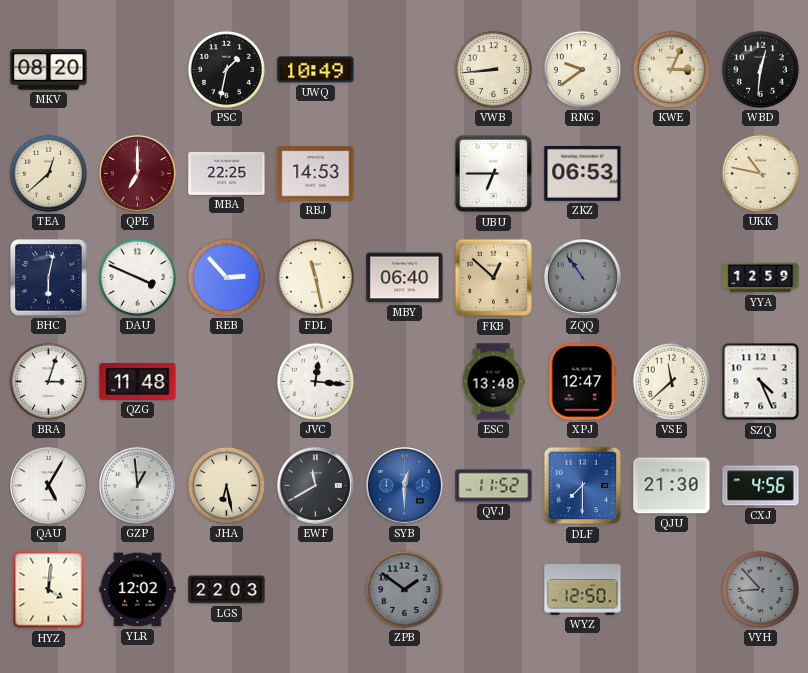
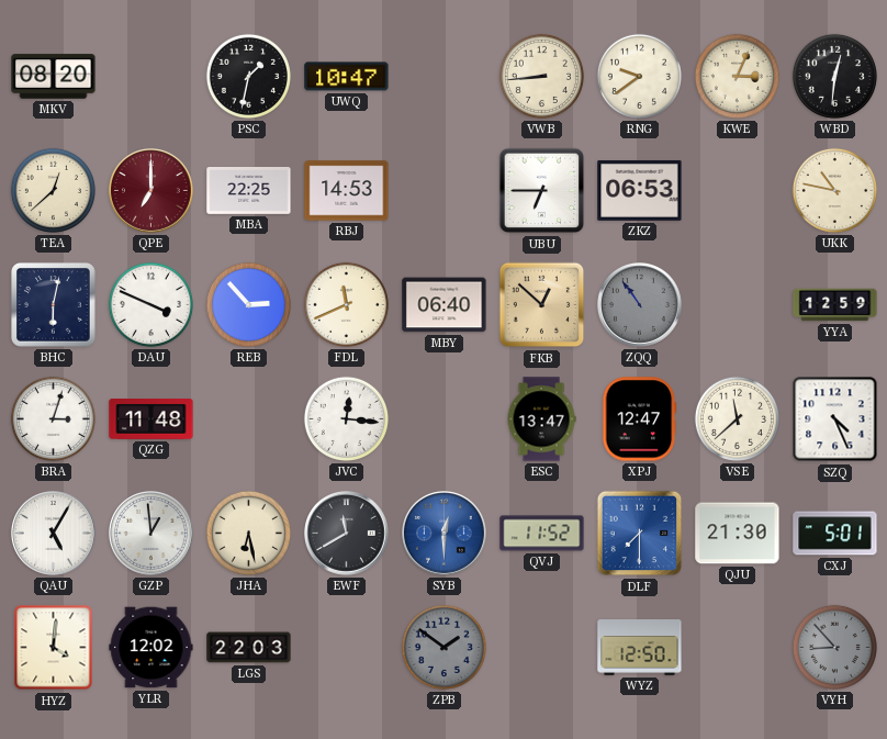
UWQ: 10:49 -> 10:47
FDL: 11:28 -> 11:41
ESC: 13:48 -> 13:47
CXJ: 4:56 -> 5:01
